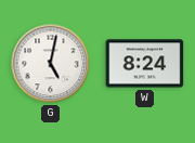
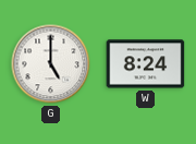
G: 5:02 -> 5:00
